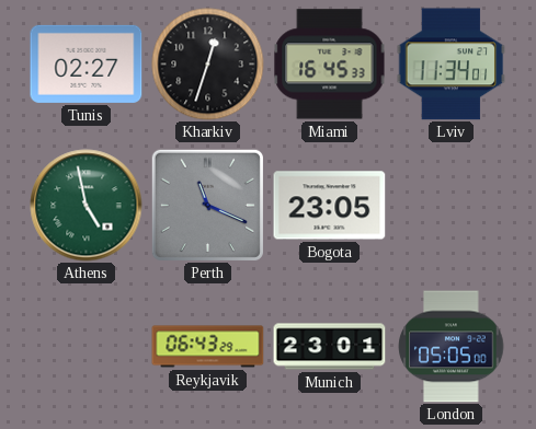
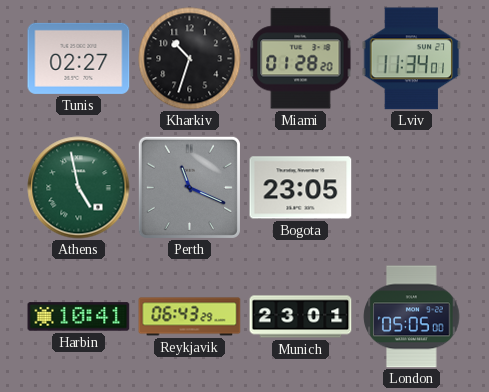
Kharkiv: 12:33 -> 10:33
Miami: 16:45 -> 01:28
Harbin: none -> 10:41
